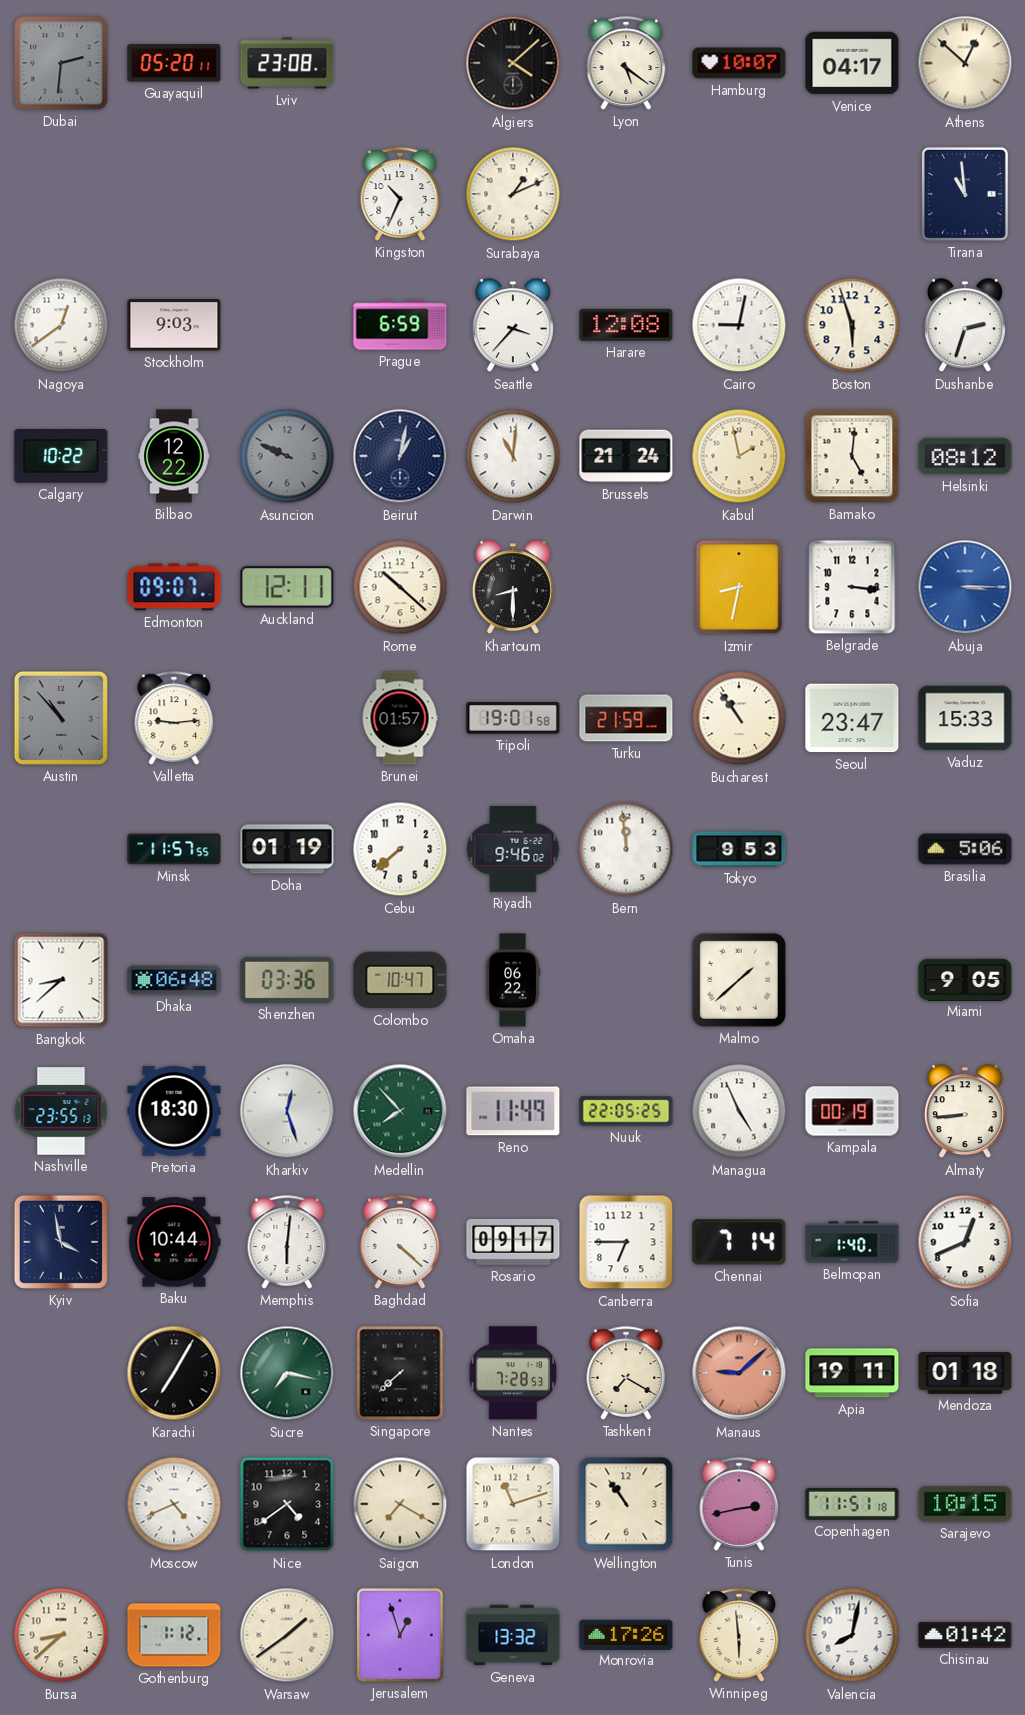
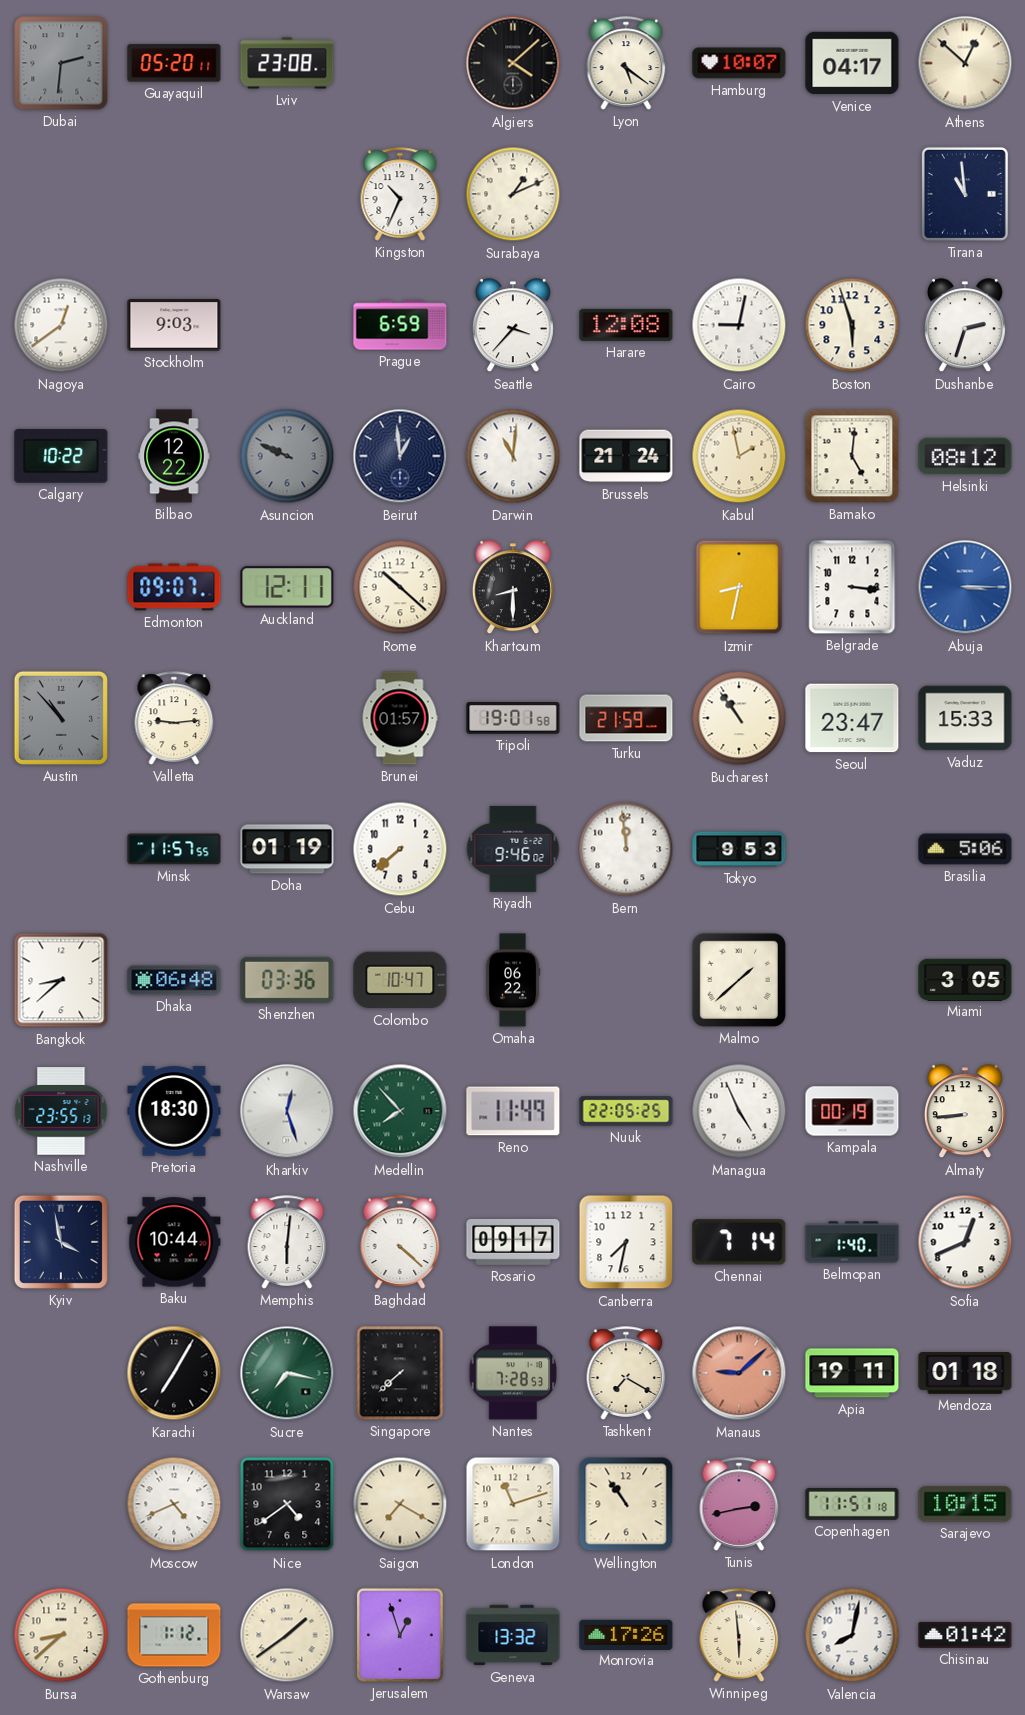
Beirut: 1:02 -> 12:59
Miami: 9:05 -> 3:05
Canberra: 6:45 -> 7:32
